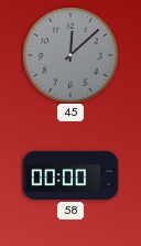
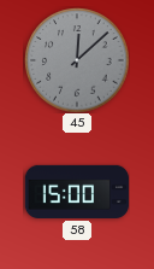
58: 00:00 -> 15:00
